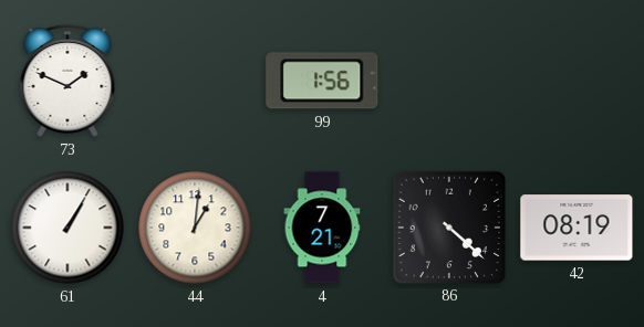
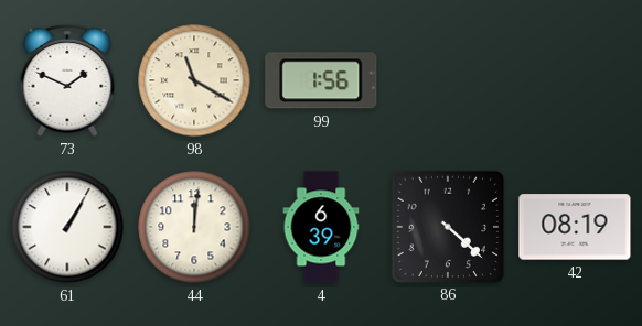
98: none -> 11:20
44: 1:01 -> 12:01
4: 7:21 -> 6:39
